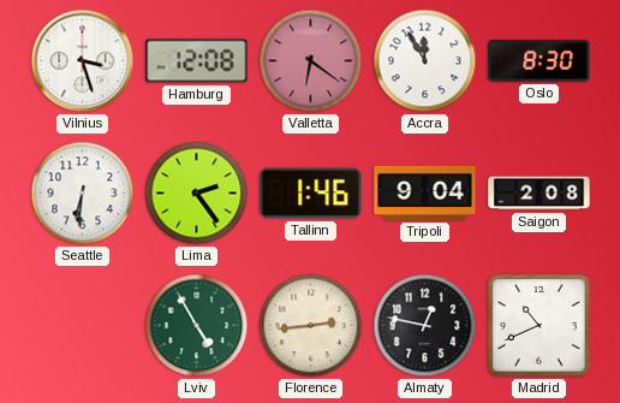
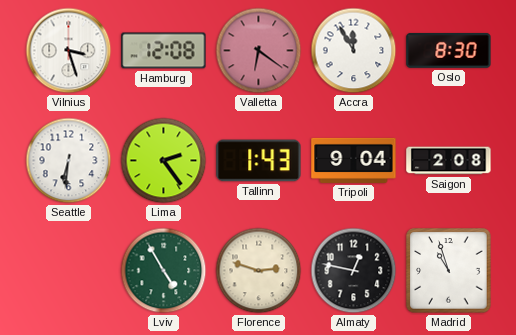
Tallinn: 1:46 -> 1:43
Florence: 2:44 -> 2:48
Madrid: 10:41 -> 10:57
